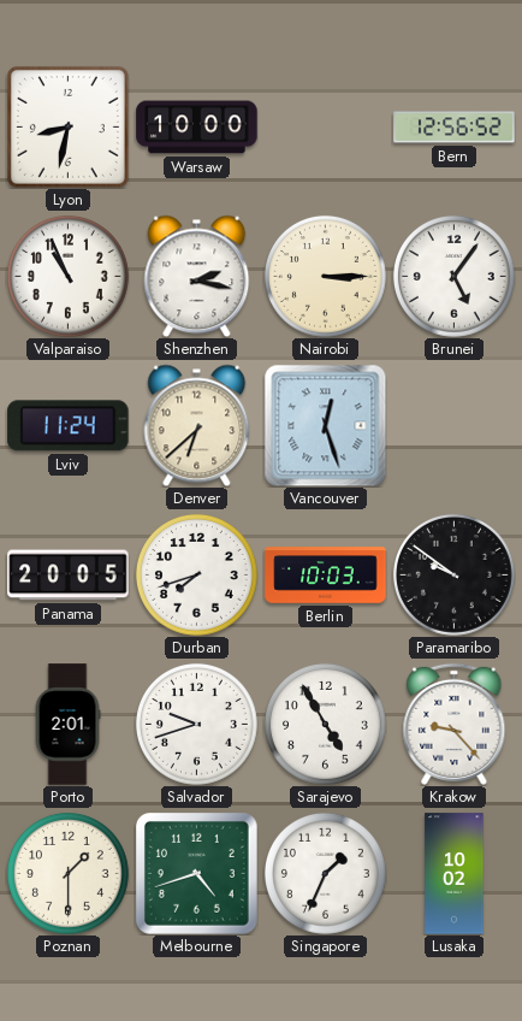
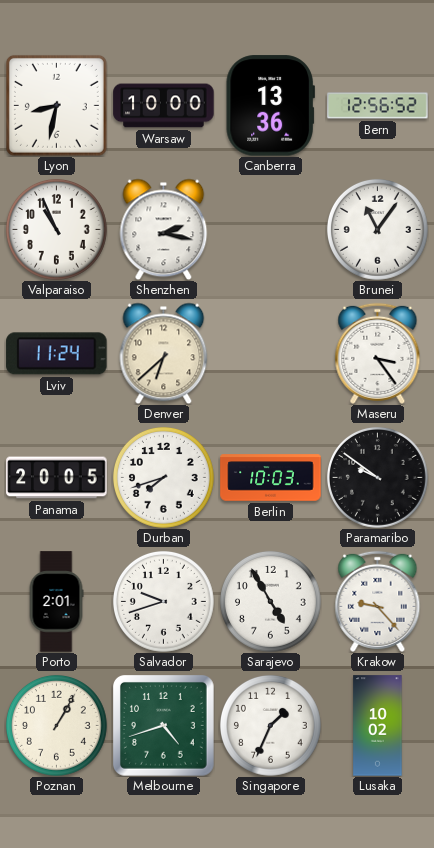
Canberra: none -> 13:36
Nairobi: 3:15 -> none
Brunei: 5:06 -> 11:06
Vancouver: 12:27 -> none
Maseru: none -> 3:24
Poznan: 1:30 -> 1:05
